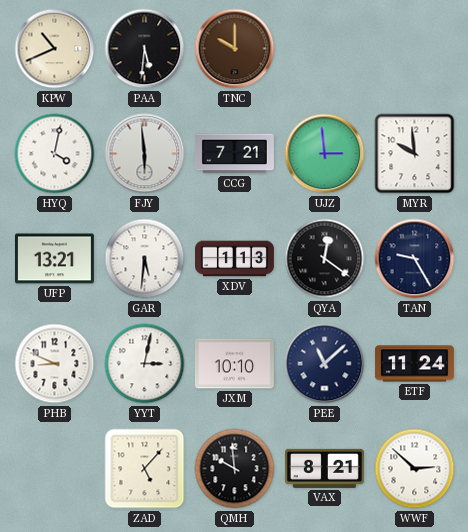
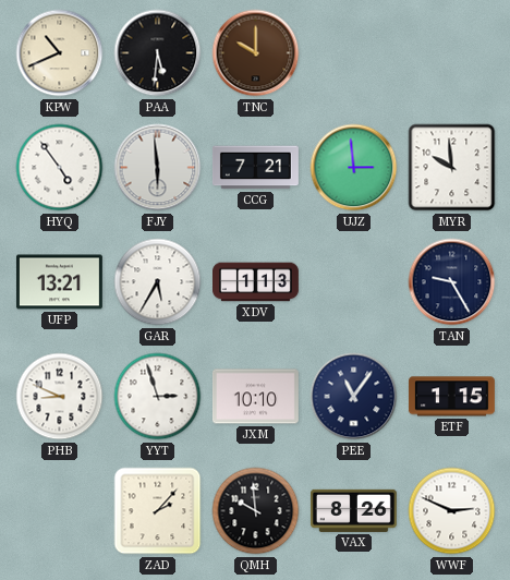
HYQ: 4:02 -> 4:54
GAR: 5:31 -> 5:35
QYA: 12:21 -> none
YYT: 3:02 -> 2:57
PEE: 11:08 -> 11:06
ETF: 11:24 -> 1:15
ZAD: 5:07 -> 2:07
VAX: 8:21 -> 8:26
WWF: 2:52 -> 2:49
